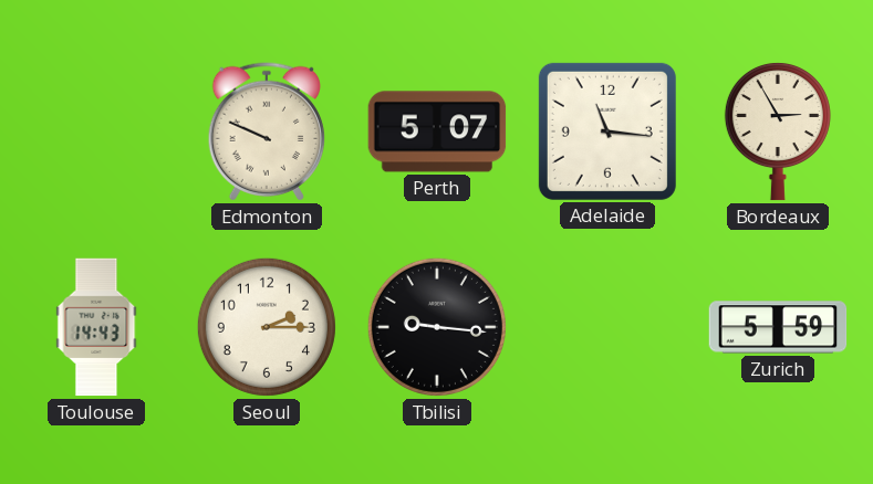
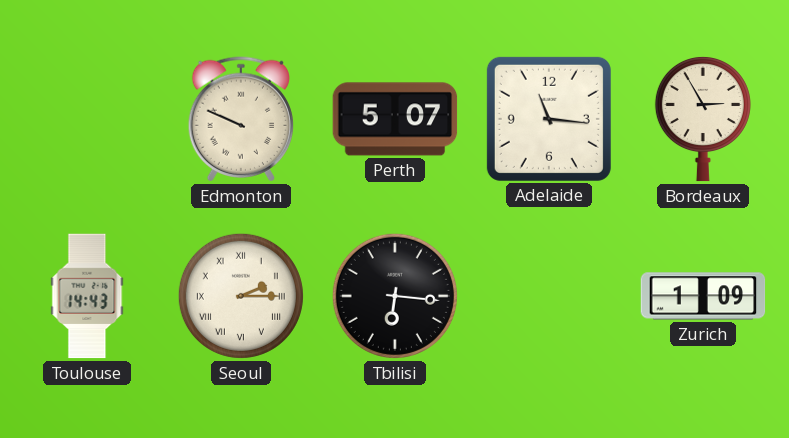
Seoul numerals: Arabic -> Roman
Tbilisi: 9:16 -> 6:16
Zurich: 5:59 -> 1:09
